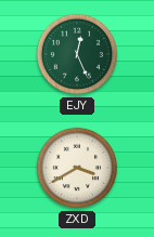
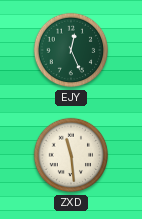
ZXD: 3:40 -> 11:29
